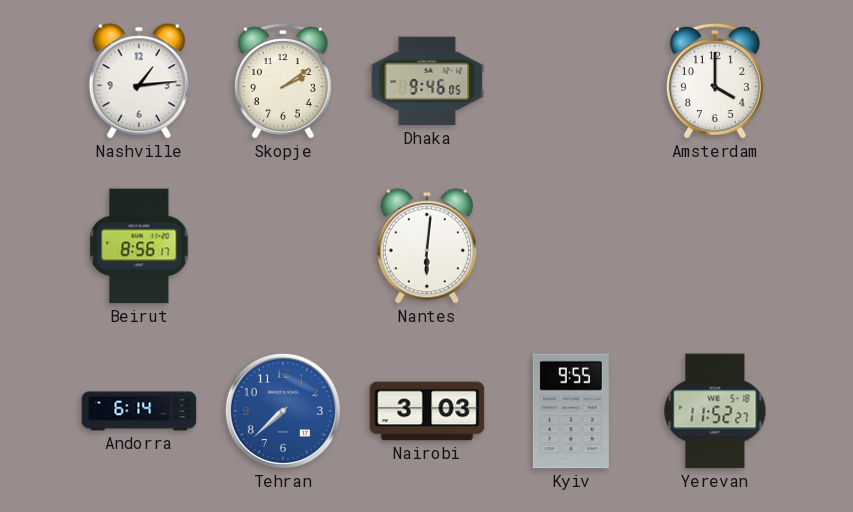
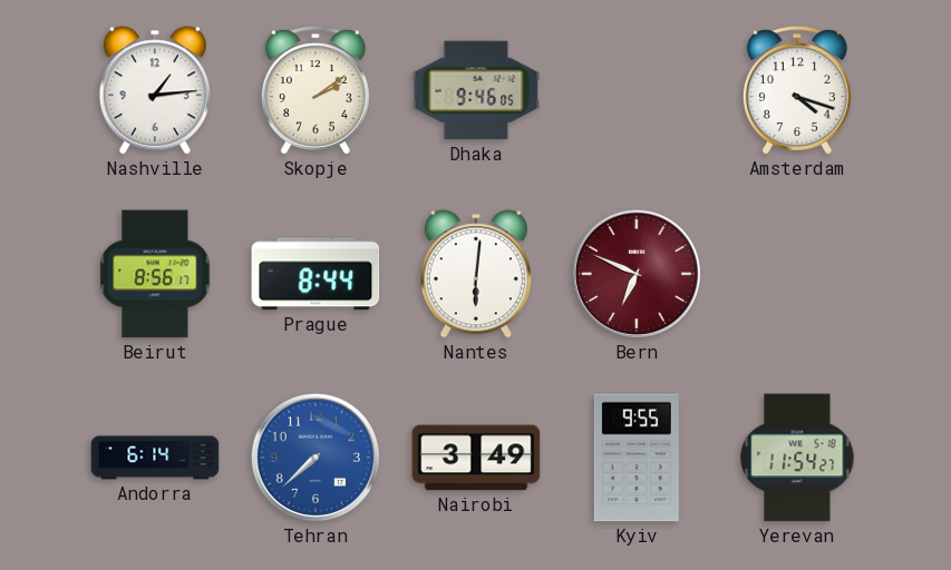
Amsterdam: 4:00 -> 4:18
Prague: none -> 8:44
Bern: none -> 6:49
Nairobi: 3:03 -> 3:49
Yerevan: 11:52 -> 11:54
